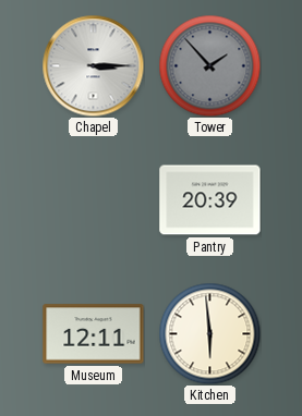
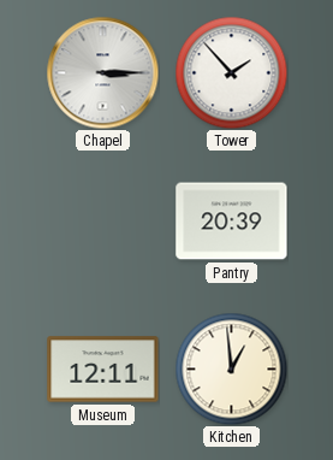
Tower dial: grey -> white
Kitchen: 5:59 -> 12:59
